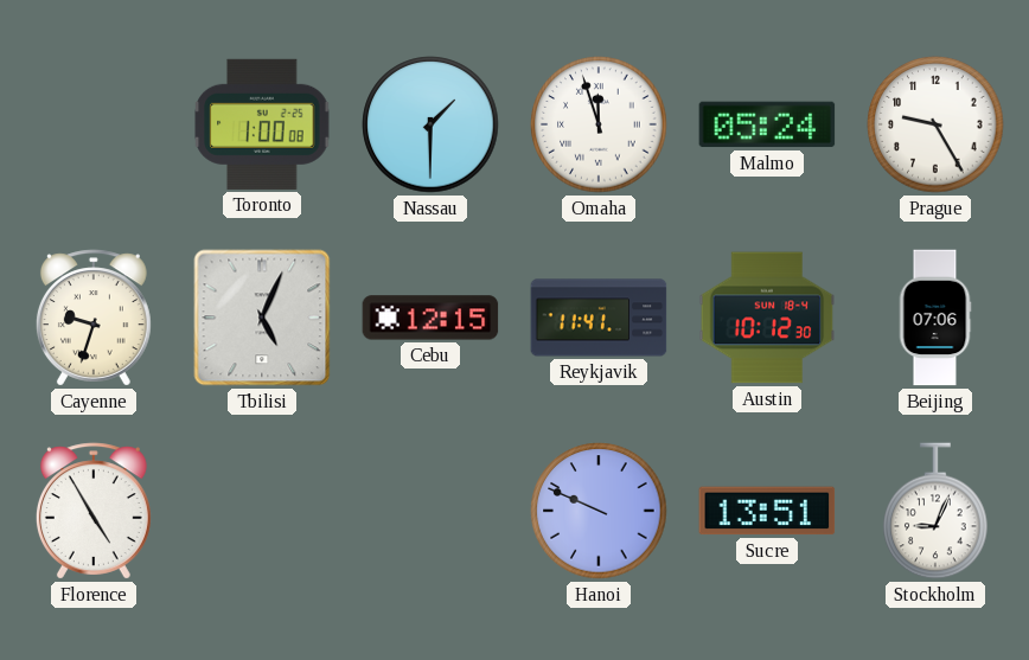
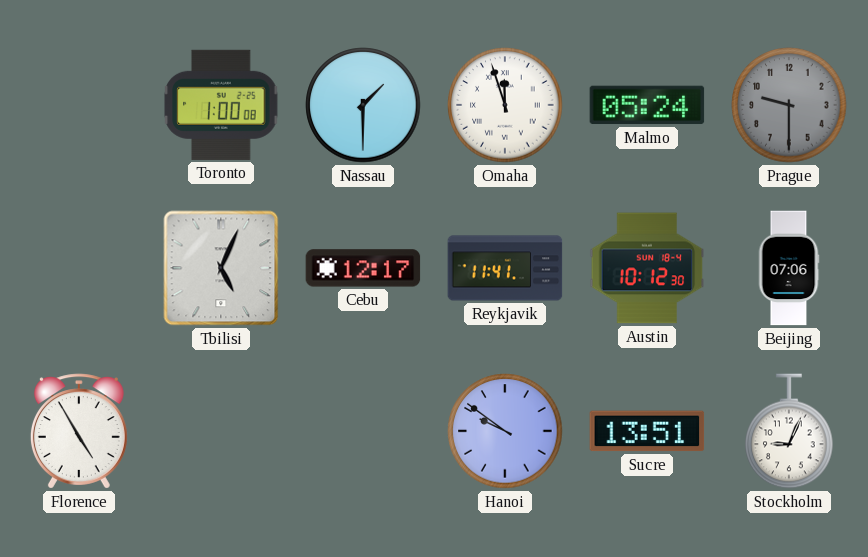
Prague: 9:25 -> 9:30
Prague dial: white -> grey
Cayenne: 9:33 -> none
Cebu: 12:15 -> 12:17
Hanoi: 9:49 -> 9:51
